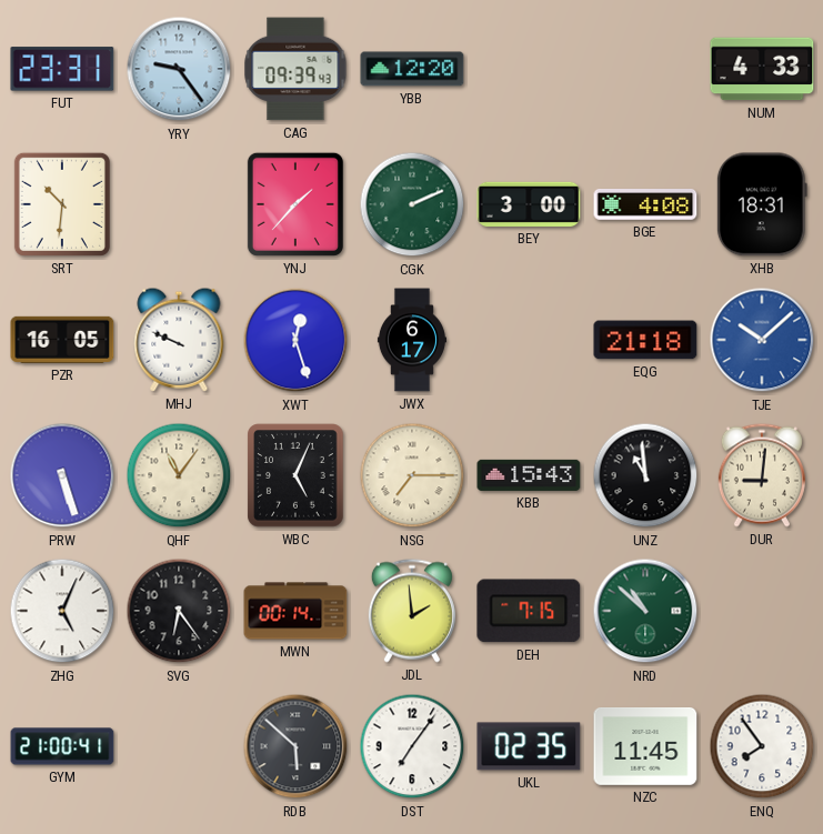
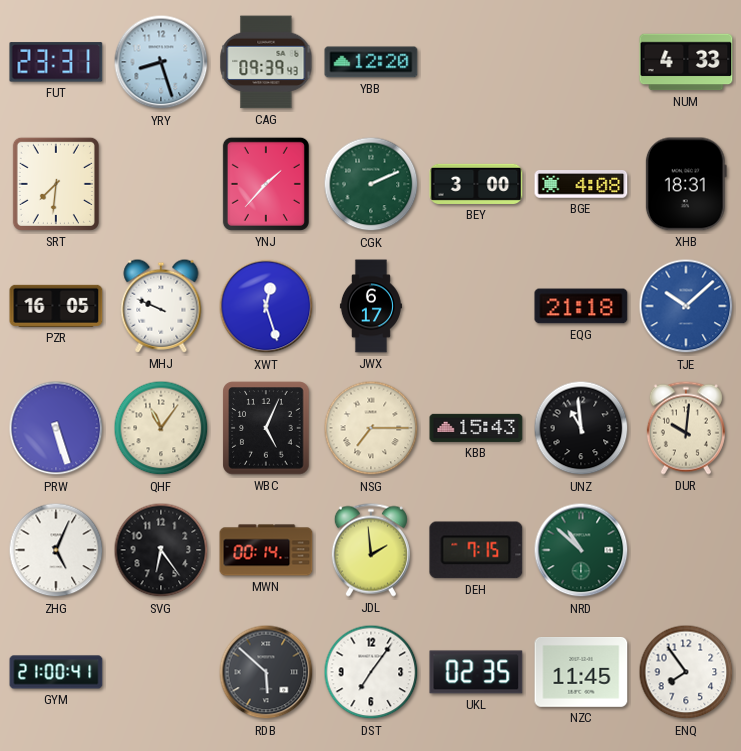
YRY: 9:24 -> 8:27
SRT: 10:31 -> 7:31
DUR: 9:01 -> 10:01
